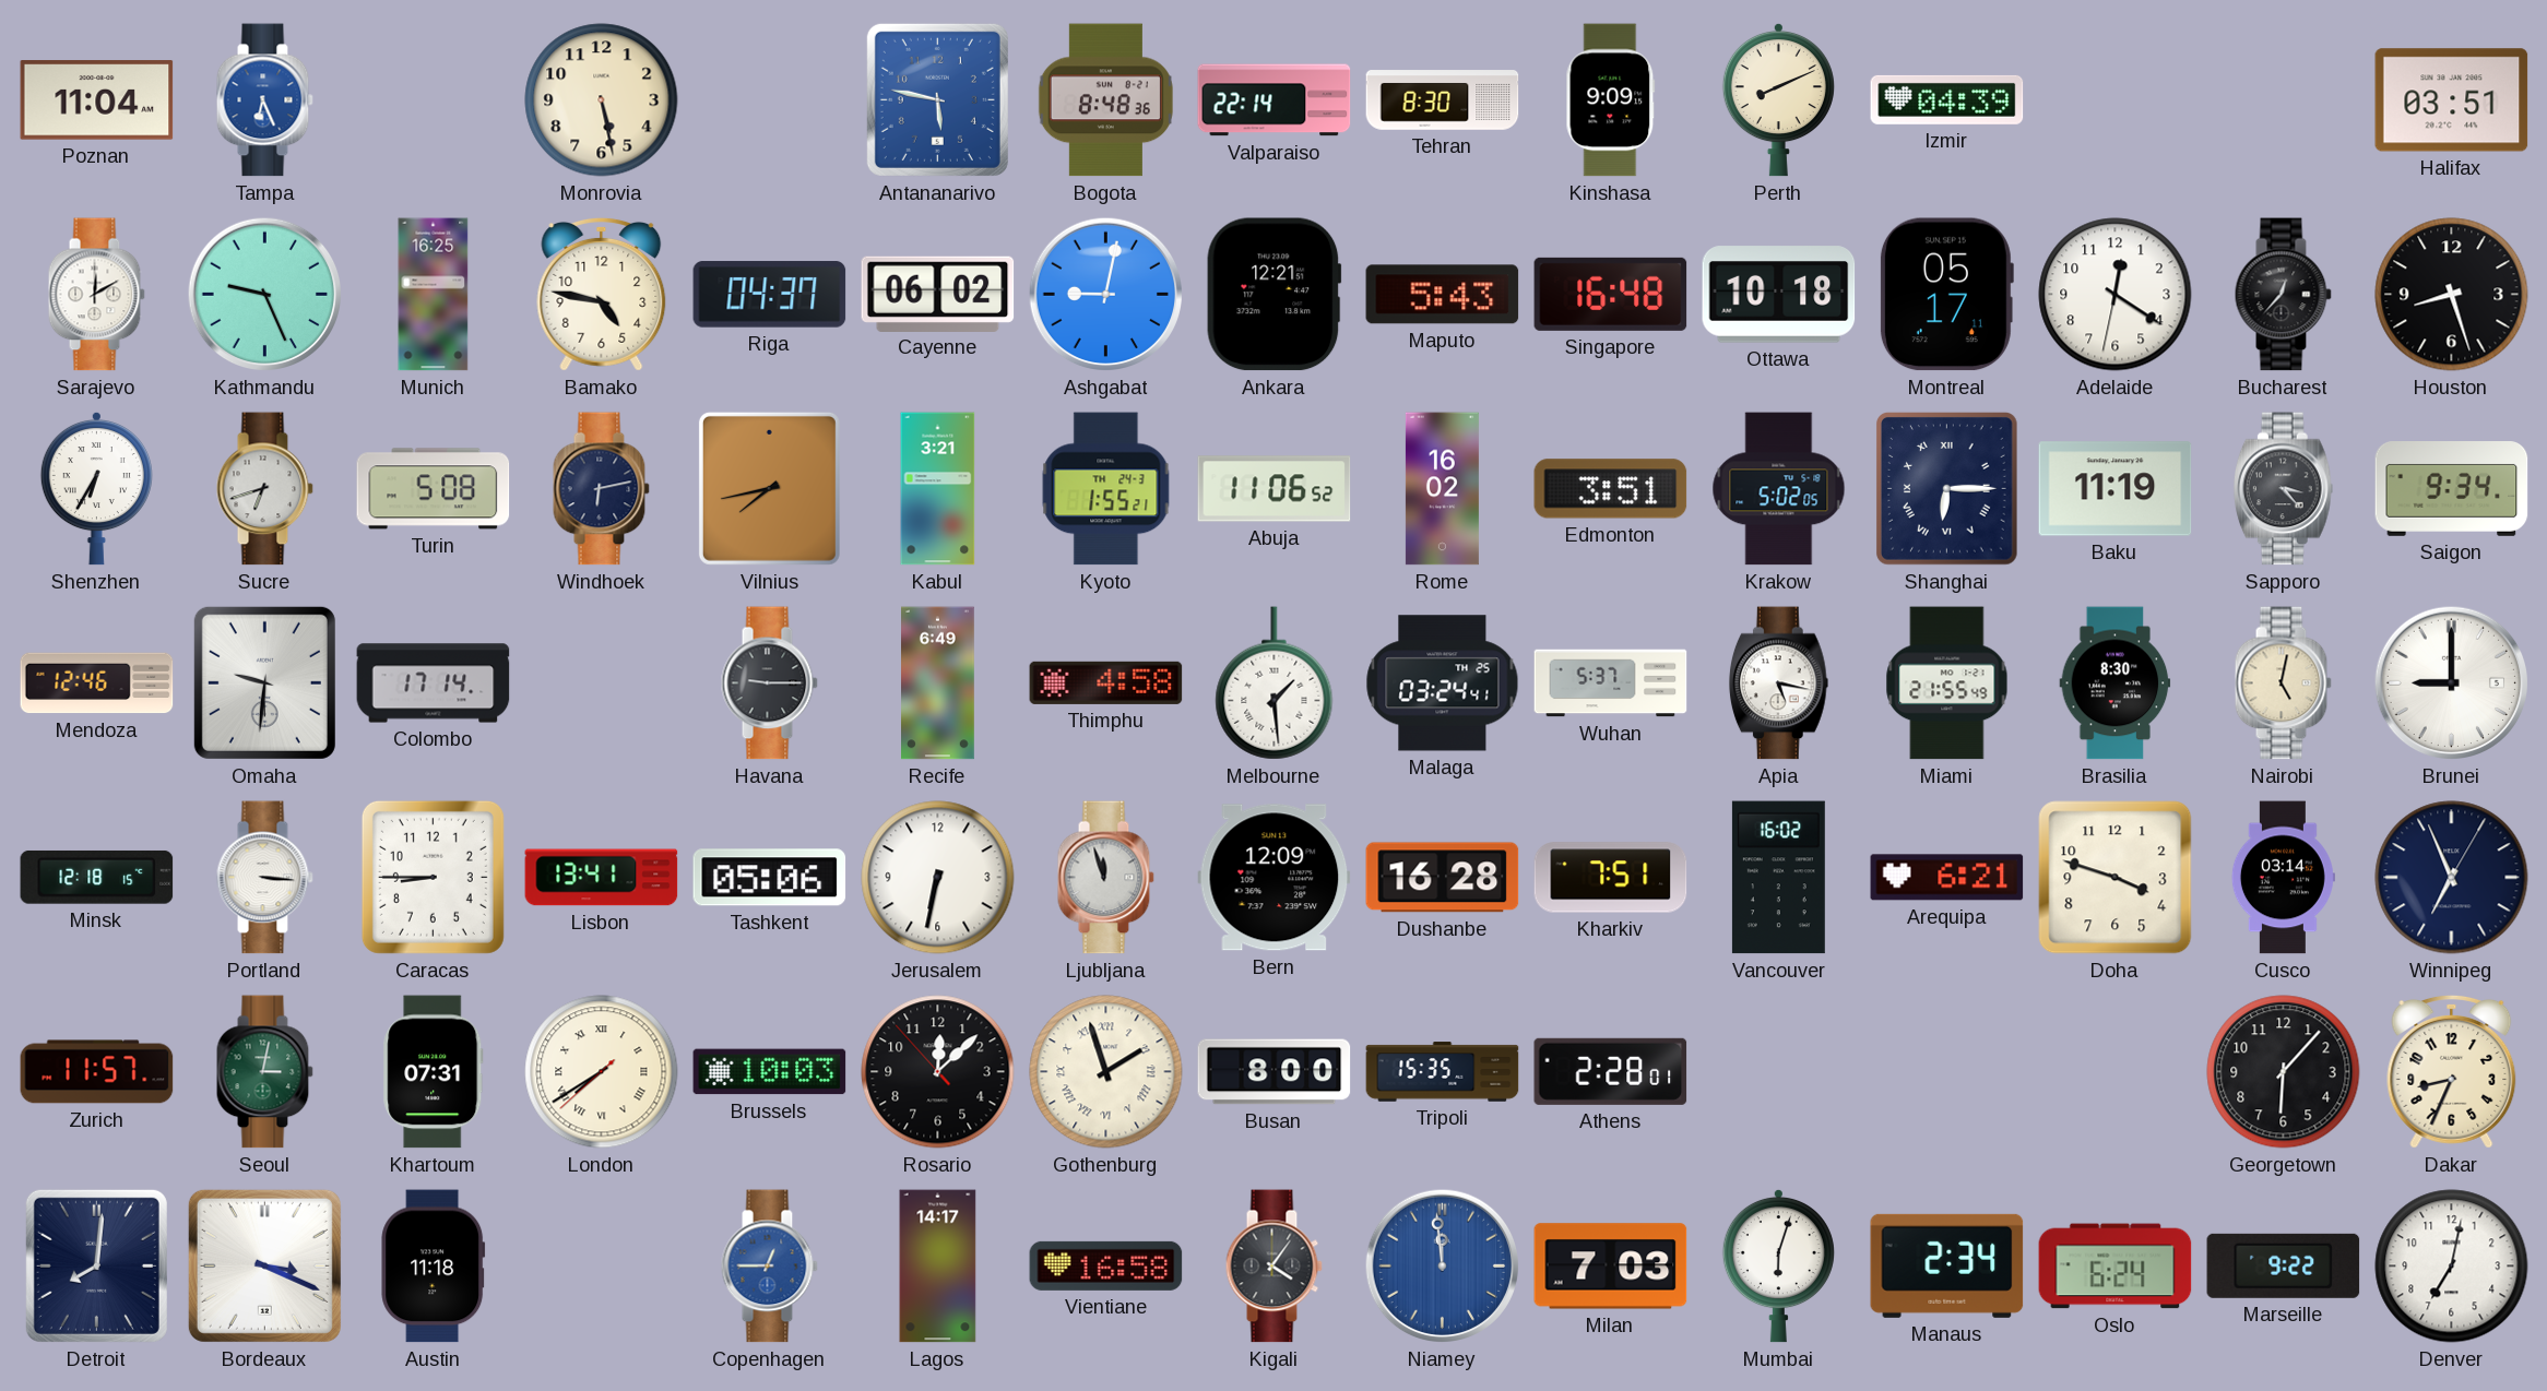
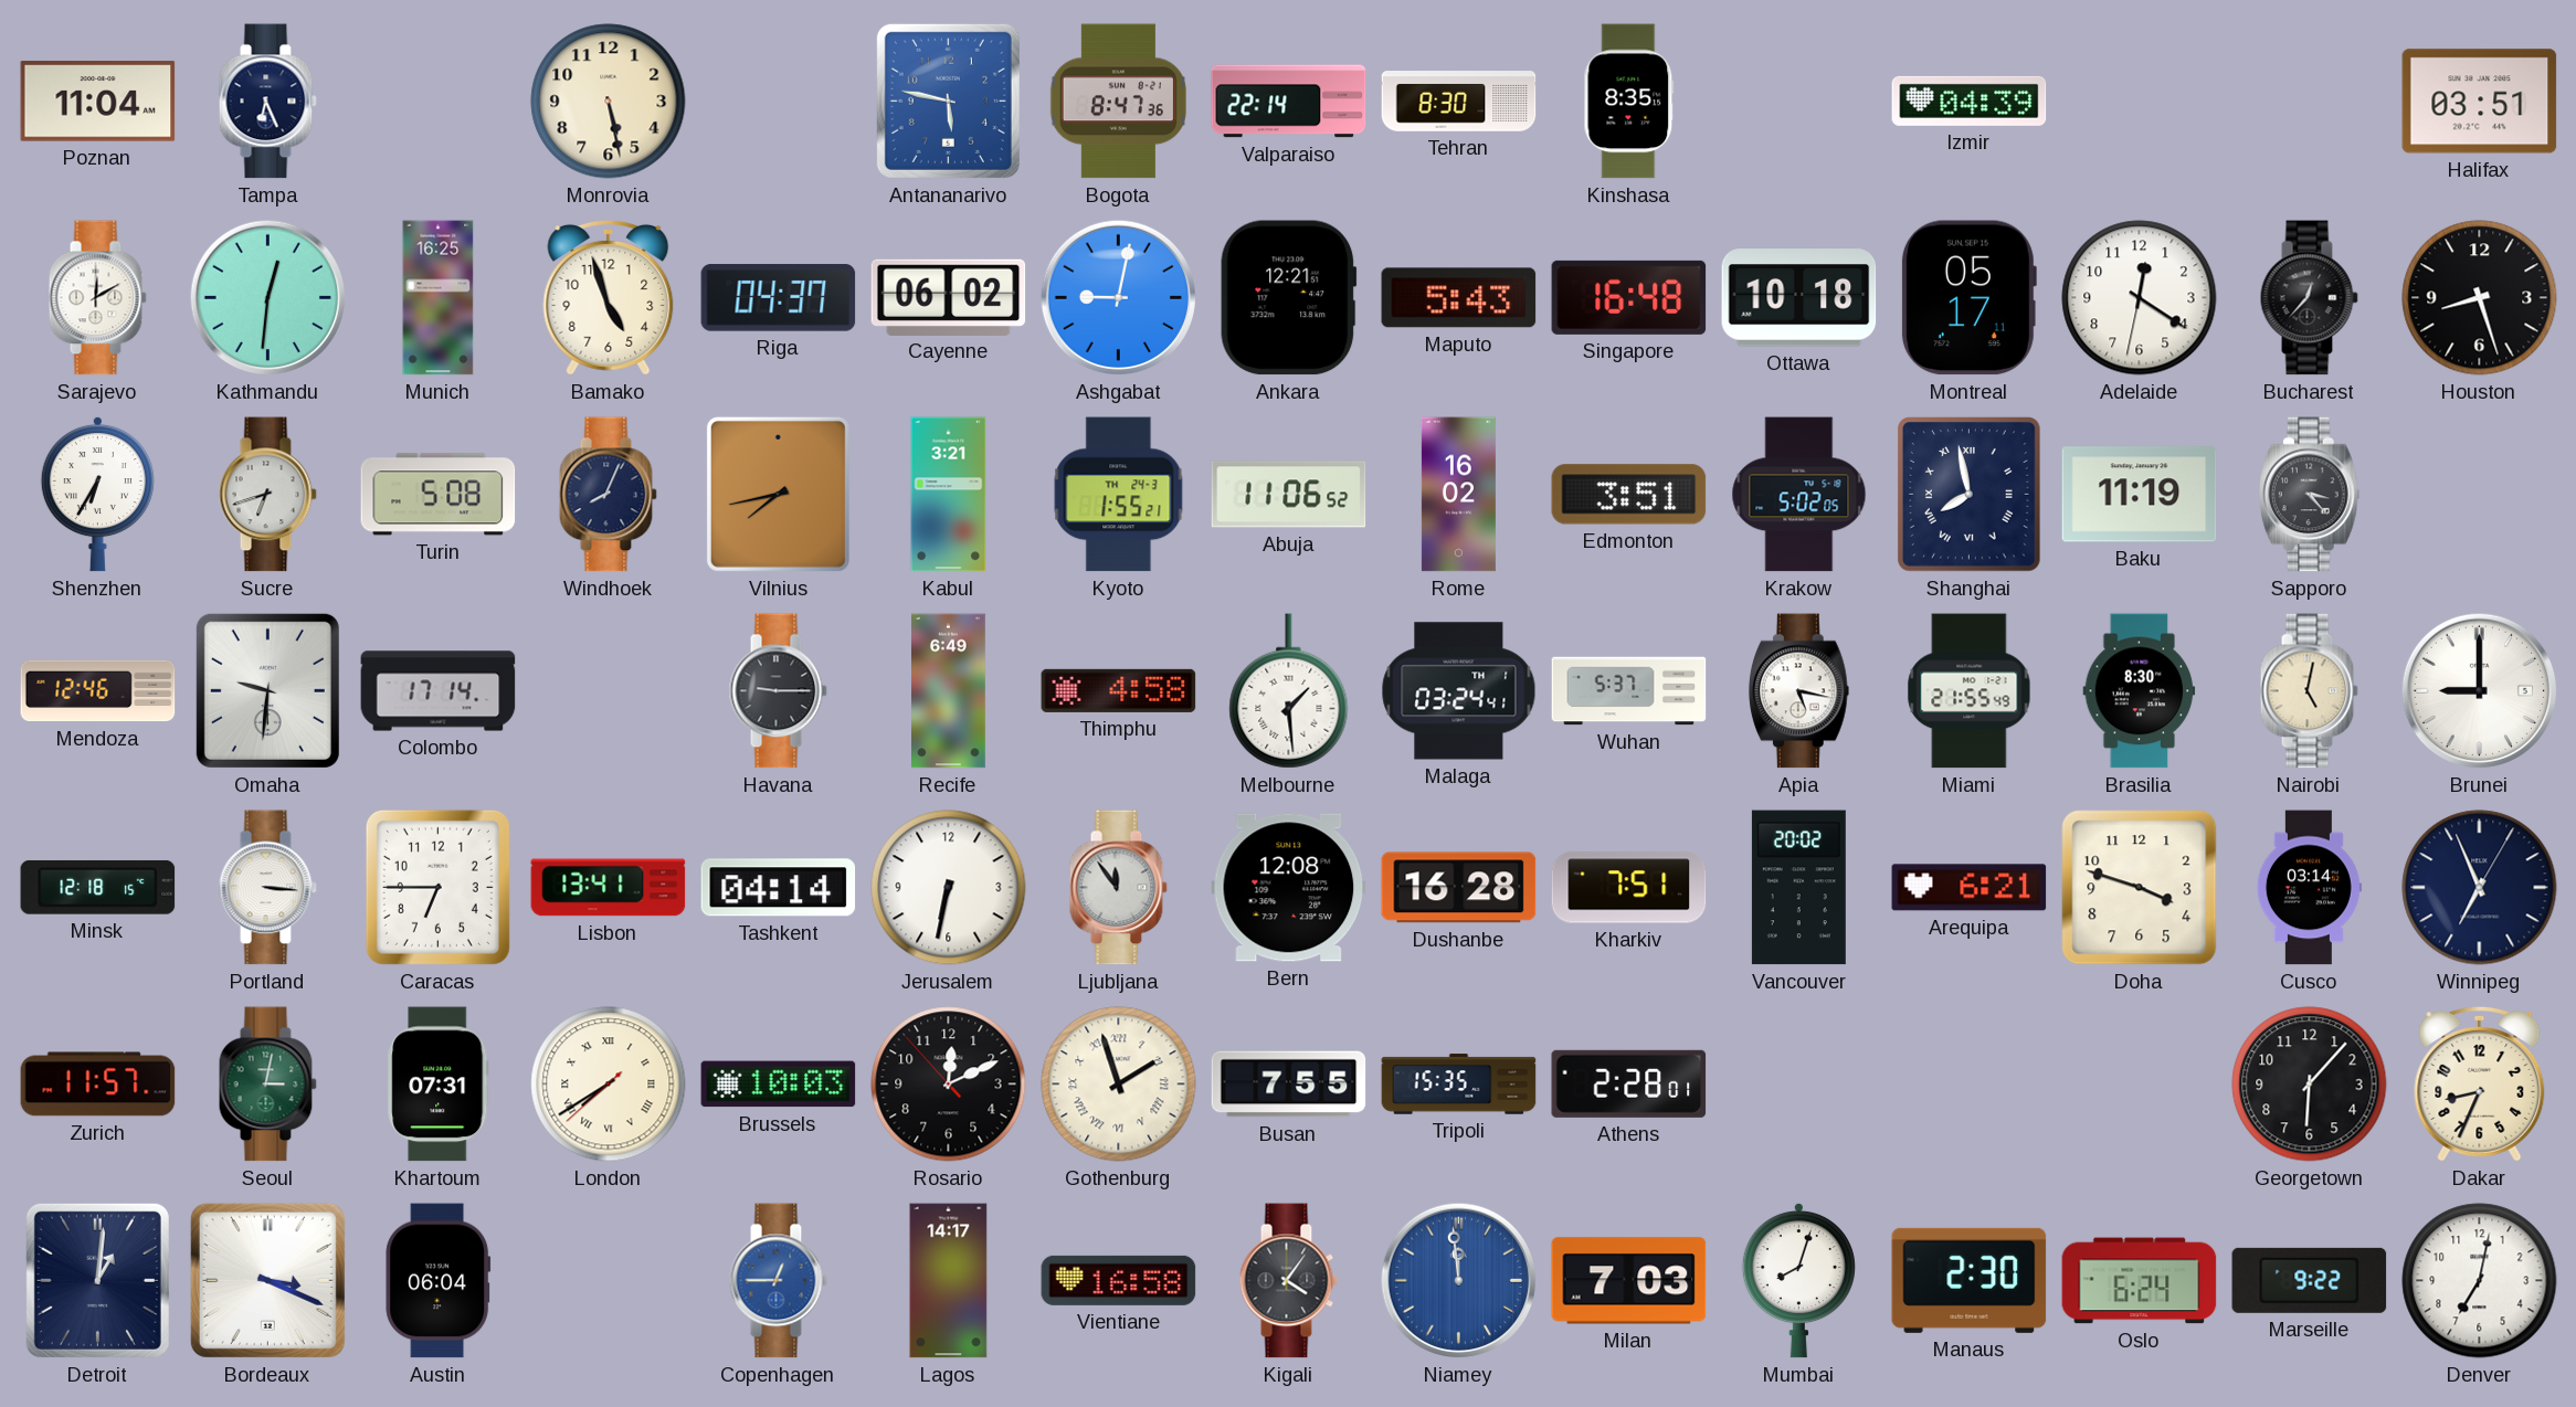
Tampa dial: blue -> navy
Bogota: 8:48 -> 8:47
Kinshasa: 9:09 -> 8:35
Perth: 8:11 -> none
Kathmandu: 9:26 -> 12:31
Bamako: 4:47 -> 4:57
Windhoek: 6:13 -> 8:04
Shanghai: 6:15 -> 7:58
Saigon: 9:34 -> none
Malaga date: TH 25 -> TH 1
Caracas: 8:45 -> 6:45
Tashkent: 05:06 -> 04:14
Ljubljana: 11:57 -> 11:54
Bern: 12:09 -> 12:08
Vancouver: 16:02 -> 20:02
Rosario: 12:07 -> 12:10
Busan: 8:00 -> 7:55
Detroit: 8:01 -> 1:01
Austin: 11:18 -> 06:04
Mumbai: 6:03 -> 8:03
Manaus: 2:34 -> 2:30
